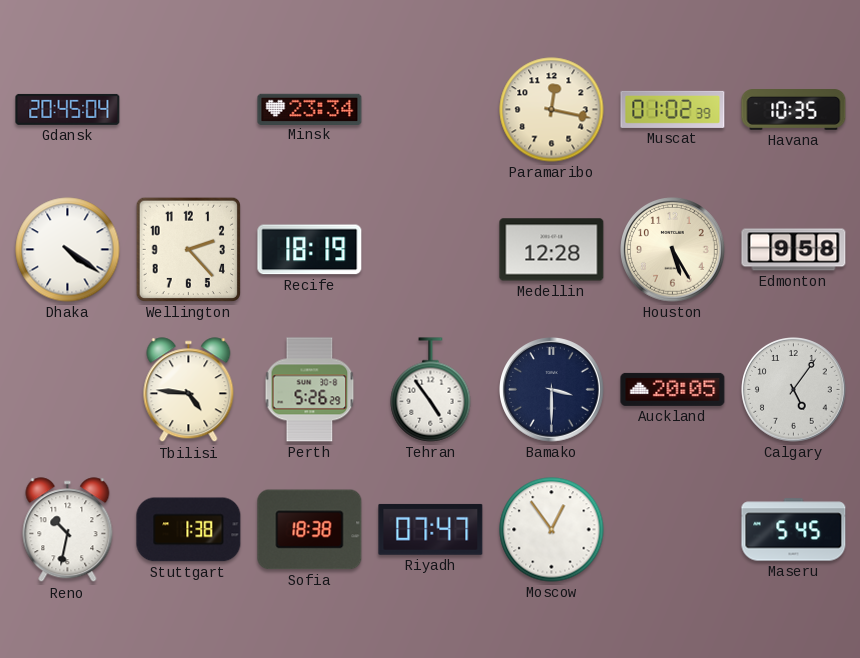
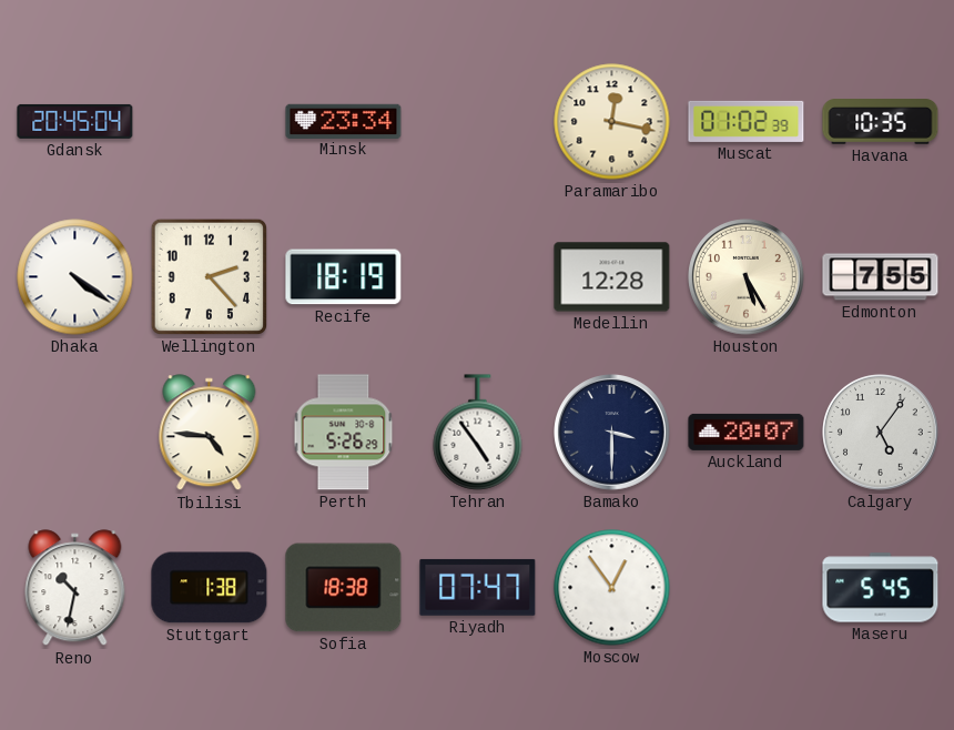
Edmonton: 9:58 -> 7:55
Auckland: 20:05 -> 20:07
